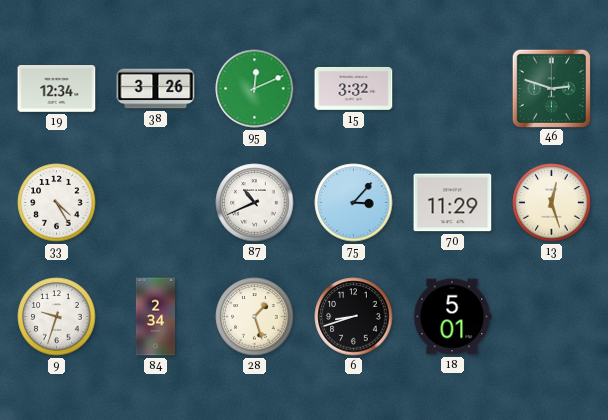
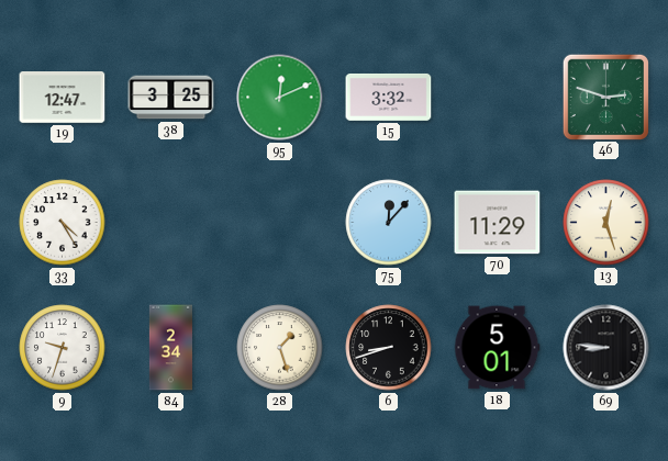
19: 12:34 -> 12:47
38: 3:26 -> 3:25
87: 10:41 -> none
75: 3:07 -> 12:07
69: none -> 8:46
